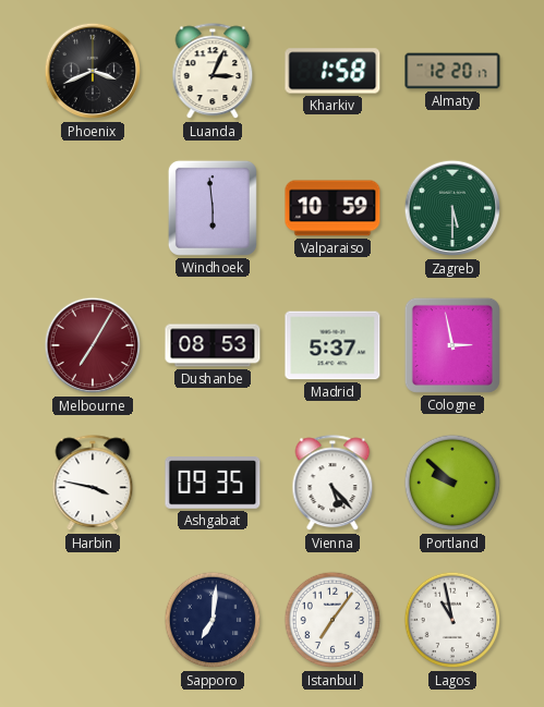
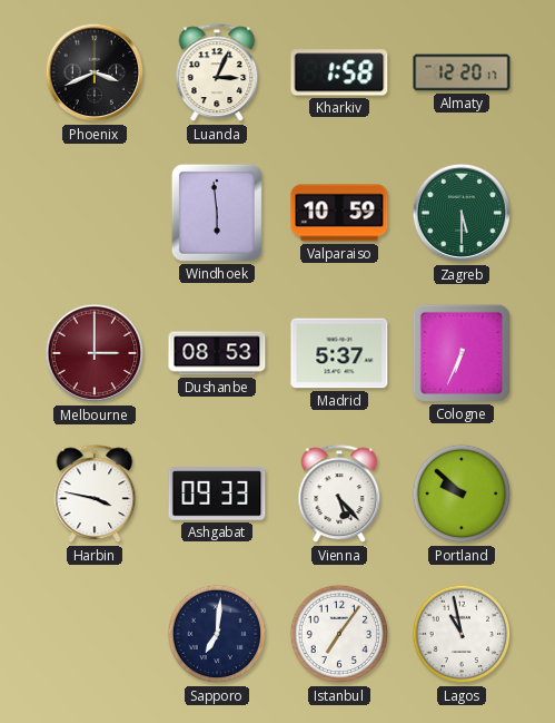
Melbourne: 7:05 -> 3:00
Cologne: 2:58 -> 6:34
Ashgabat: 09:35 -> 09:33
